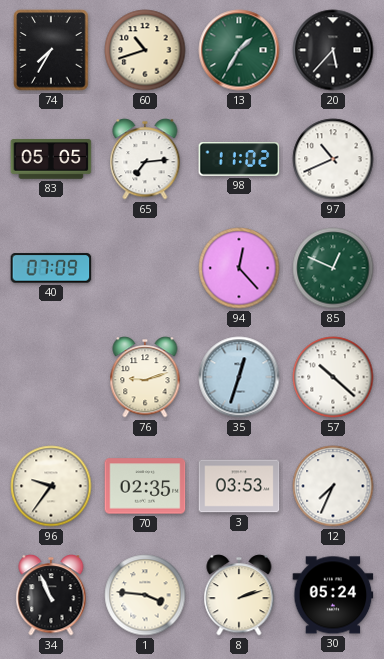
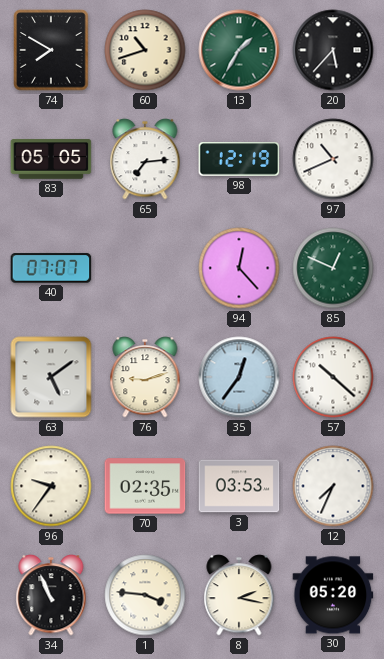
74: 7:35 -> 7:50
98: 11:02 -> 12:19
40: 07:09 -> 07:07
63: none -> 5:09
35: 12:33 -> 12:36
8: 2:12 -> 2:17
30: 05:24 -> 05:20
